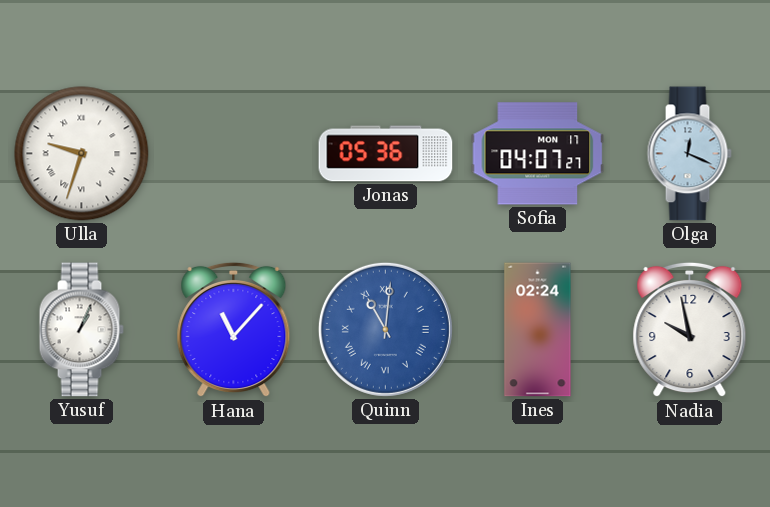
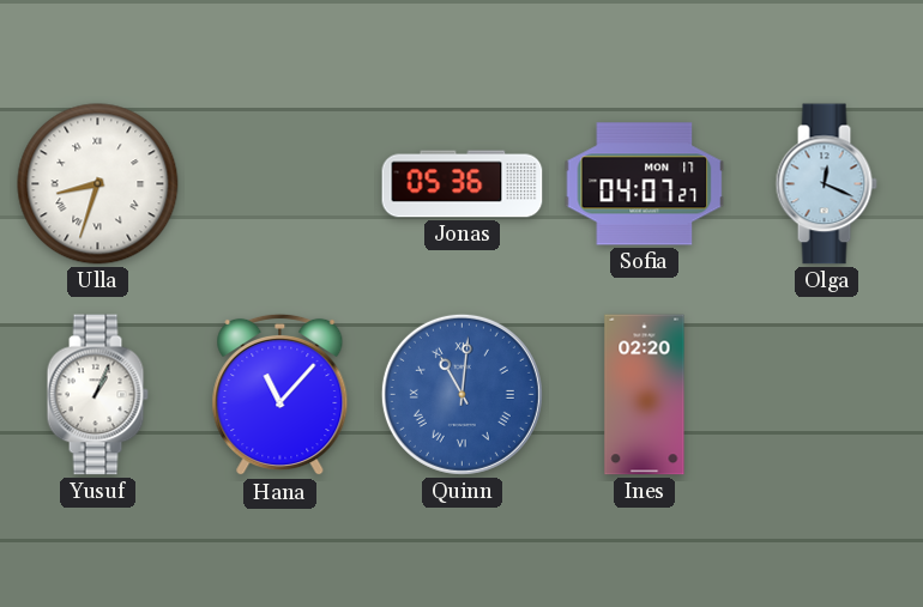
Ulla: 9:33 -> 8:33
Ines: 02:24 -> 02:20
Nadia: 9:58 -> none
